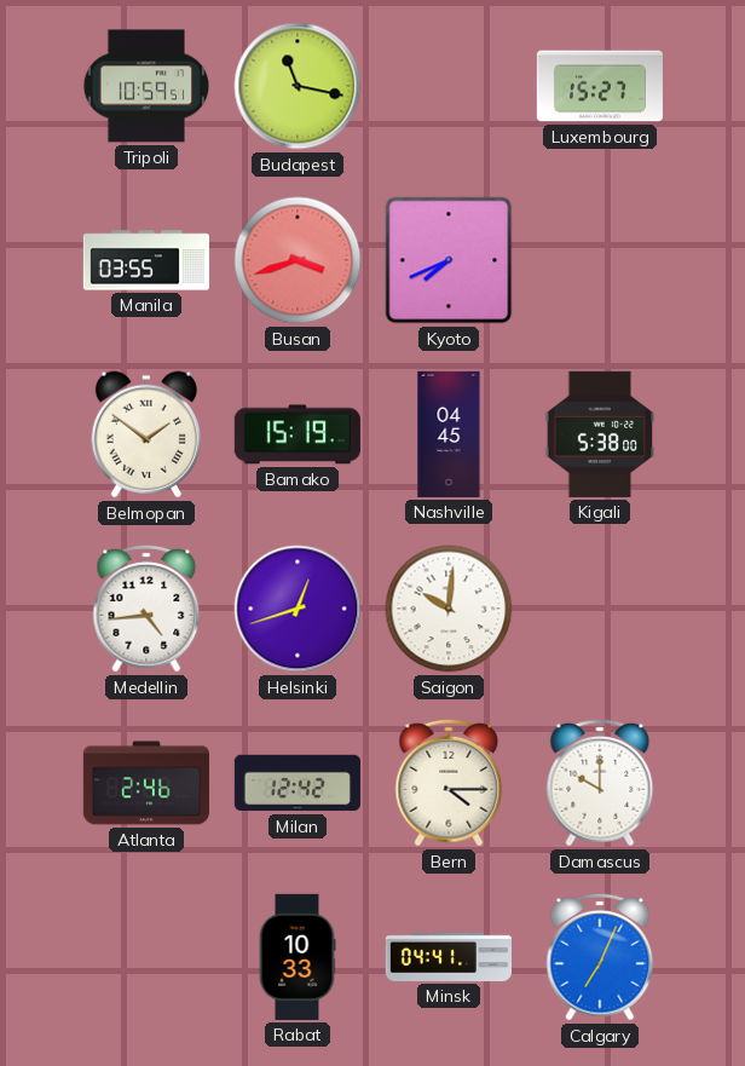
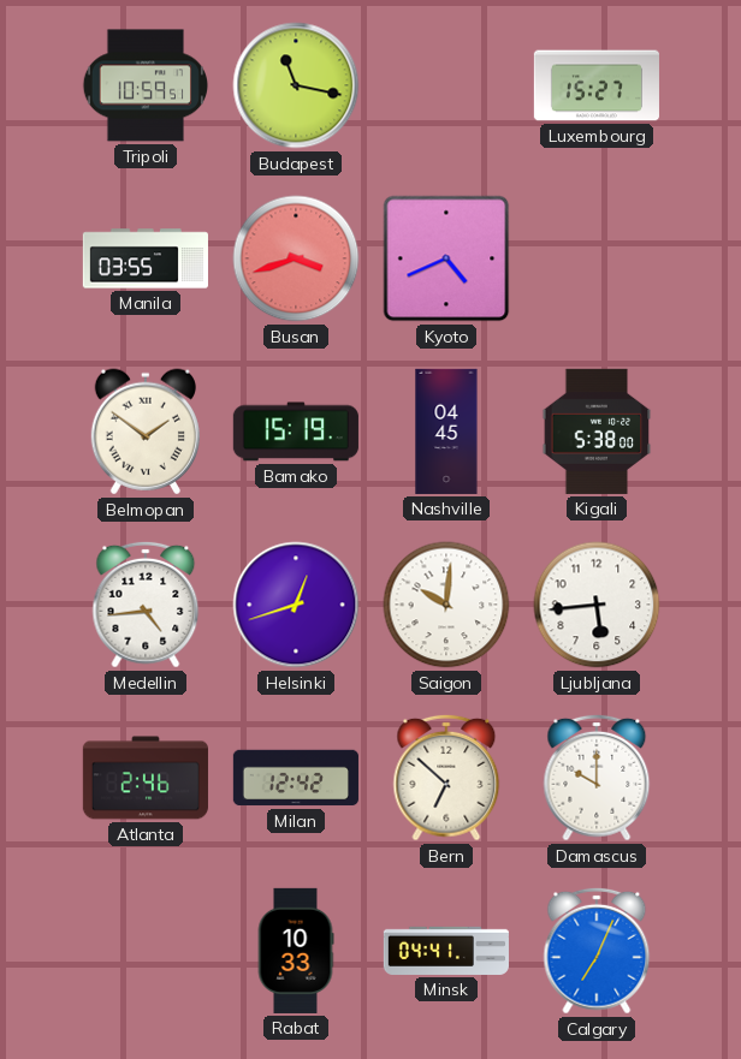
Kyoto: 7:41 -> 4:41
Ljubljana: none -> 5:44
Bern: 4:15 -> 6:52
